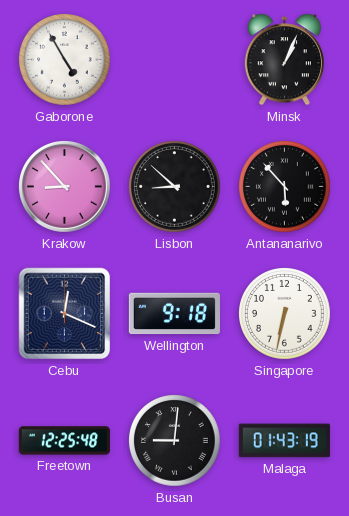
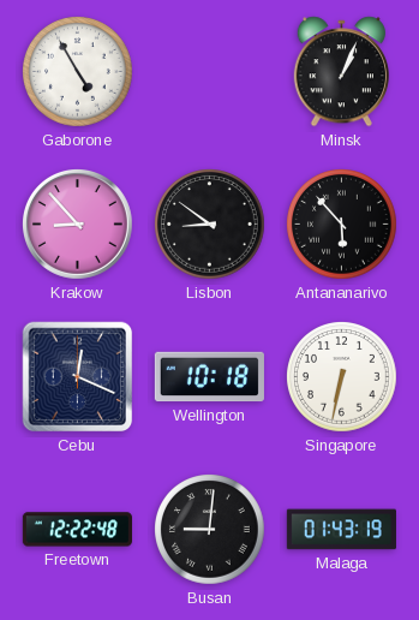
Lisbon: 8:52 -> 8:51
Wellington: 9:18 -> 10:18
Freetown: 12:25 -> 12:22
